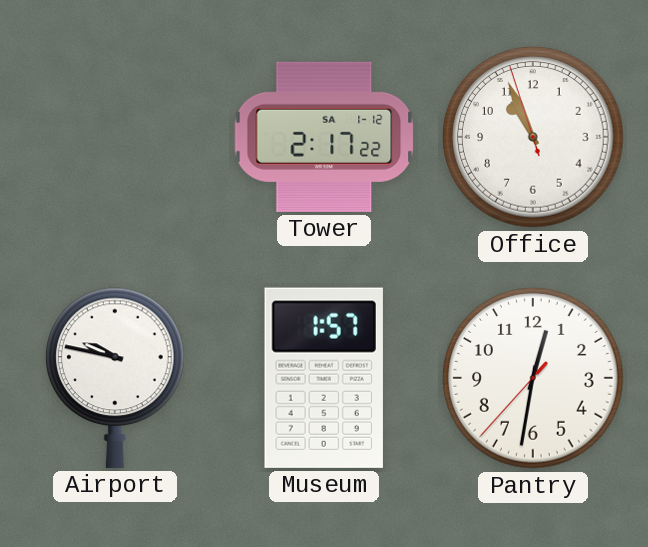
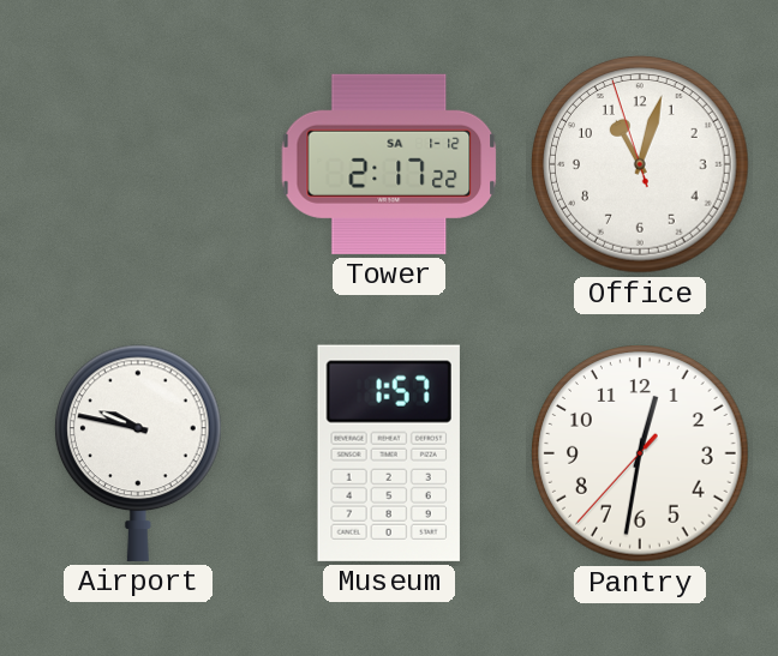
Office: 10:55 -> 11:02
